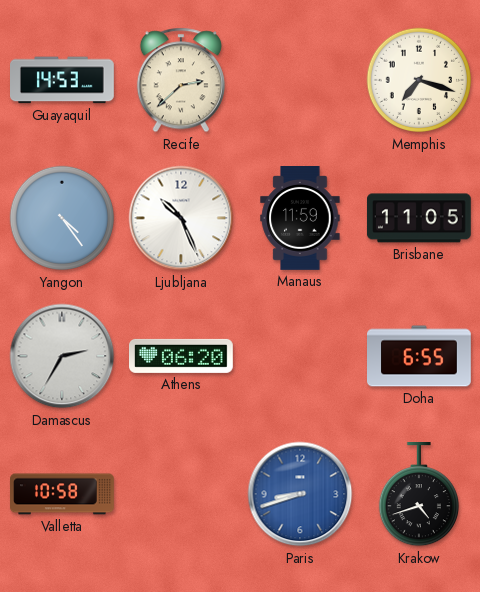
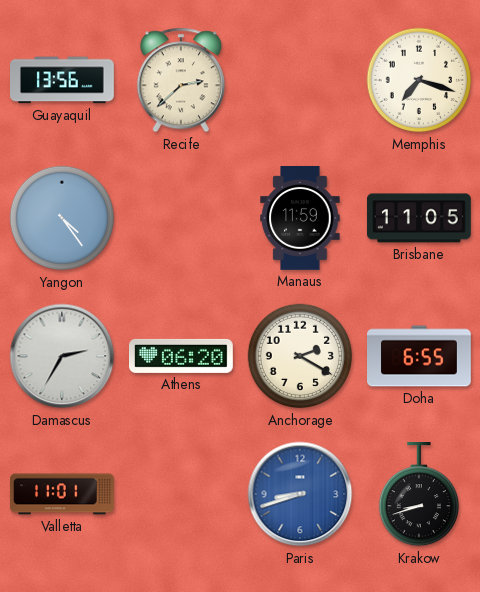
Guayaquil: 14:53 -> 13:56
Ljubljana: 10:26 -> none
Anchorage: none -> 2:20
Valletta: 10:58 -> 11:01
Krakow: 4:42 -> 8:42
